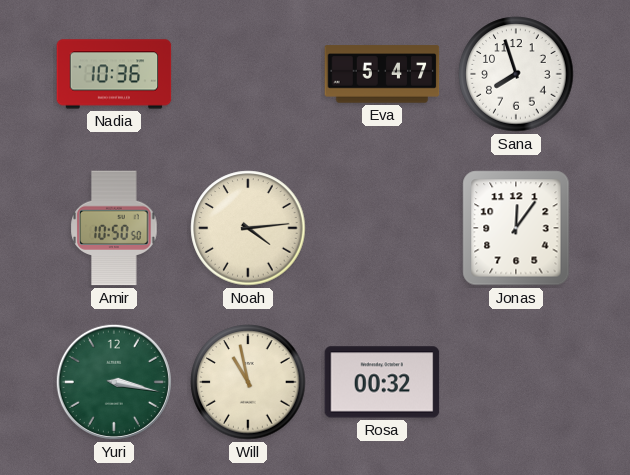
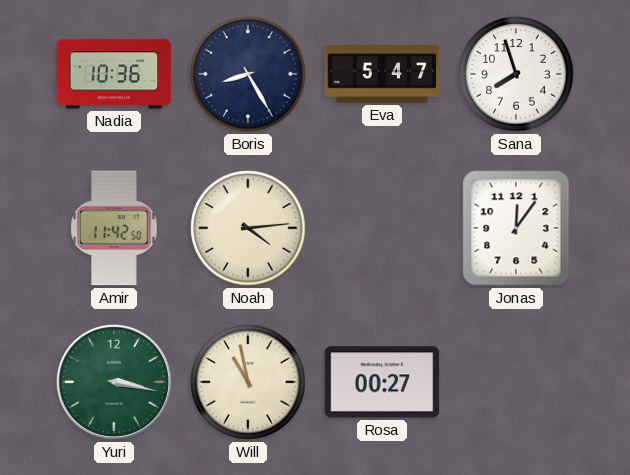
Boris: none -> 8:25
Amir: 10:50 -> 11:42
Rosa: 00:32 -> 00:27
